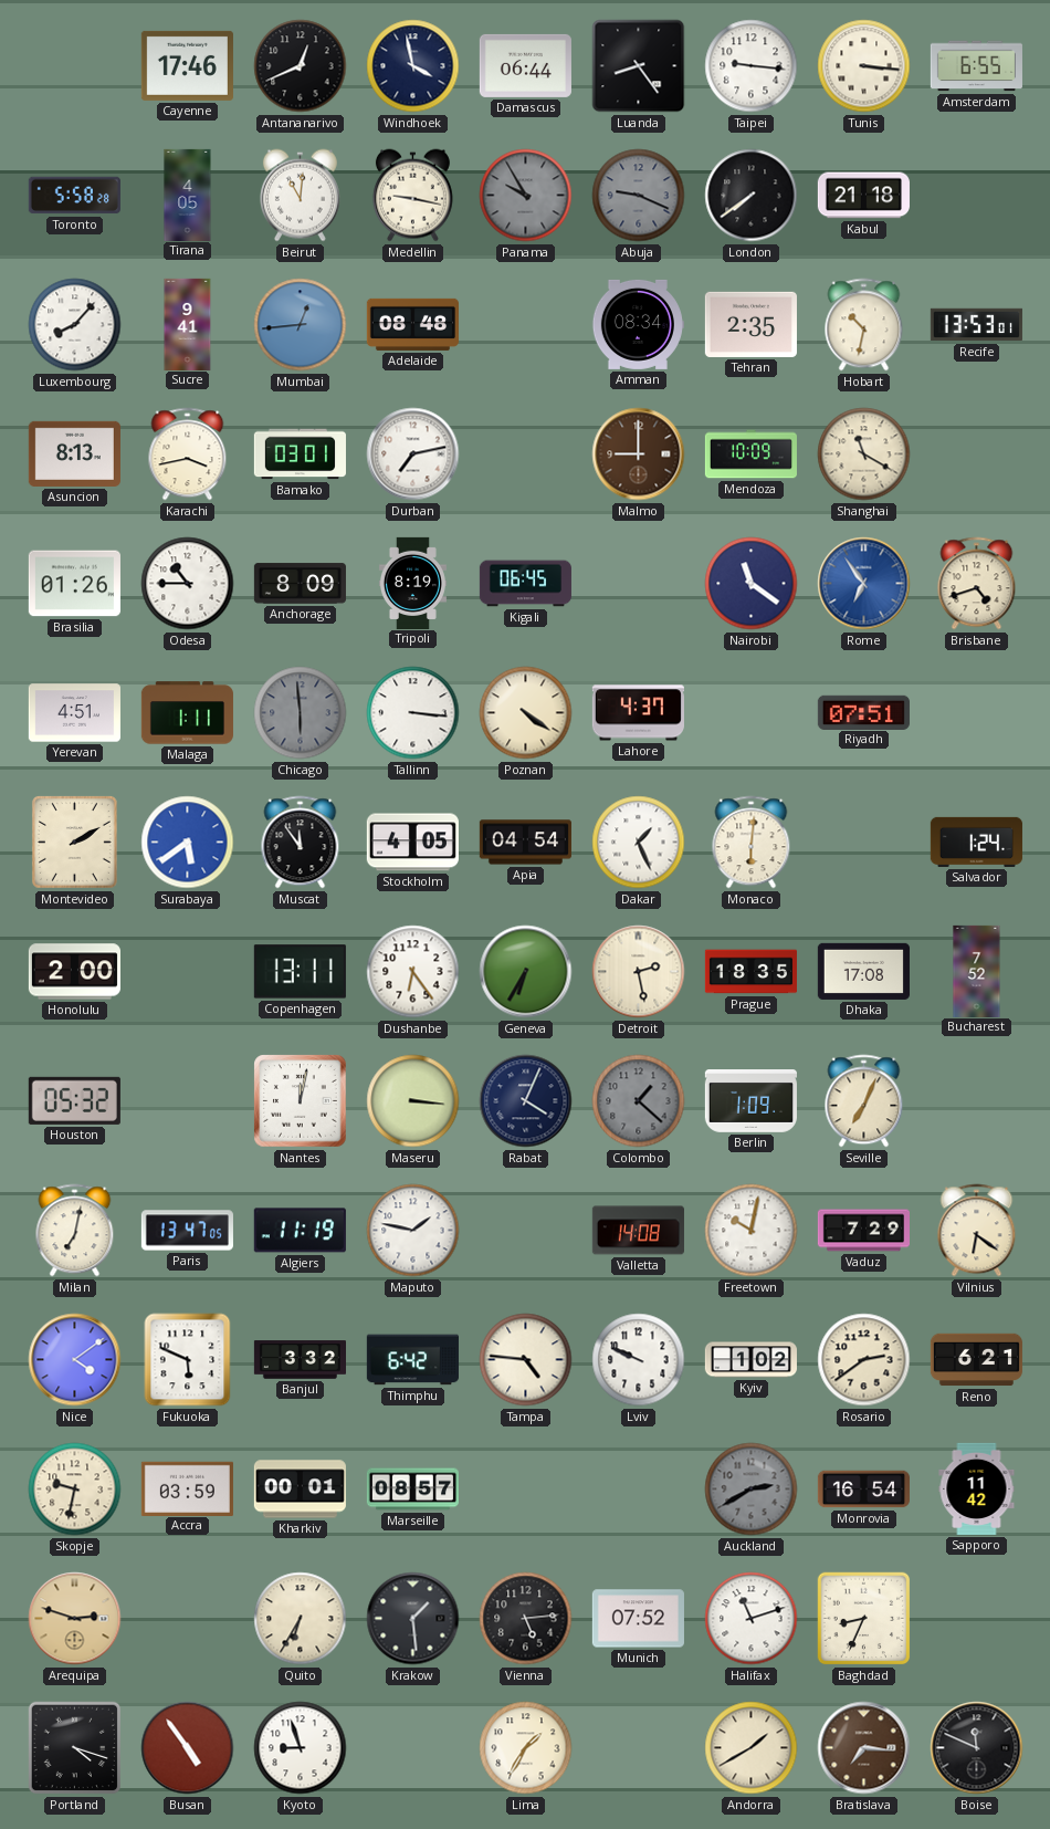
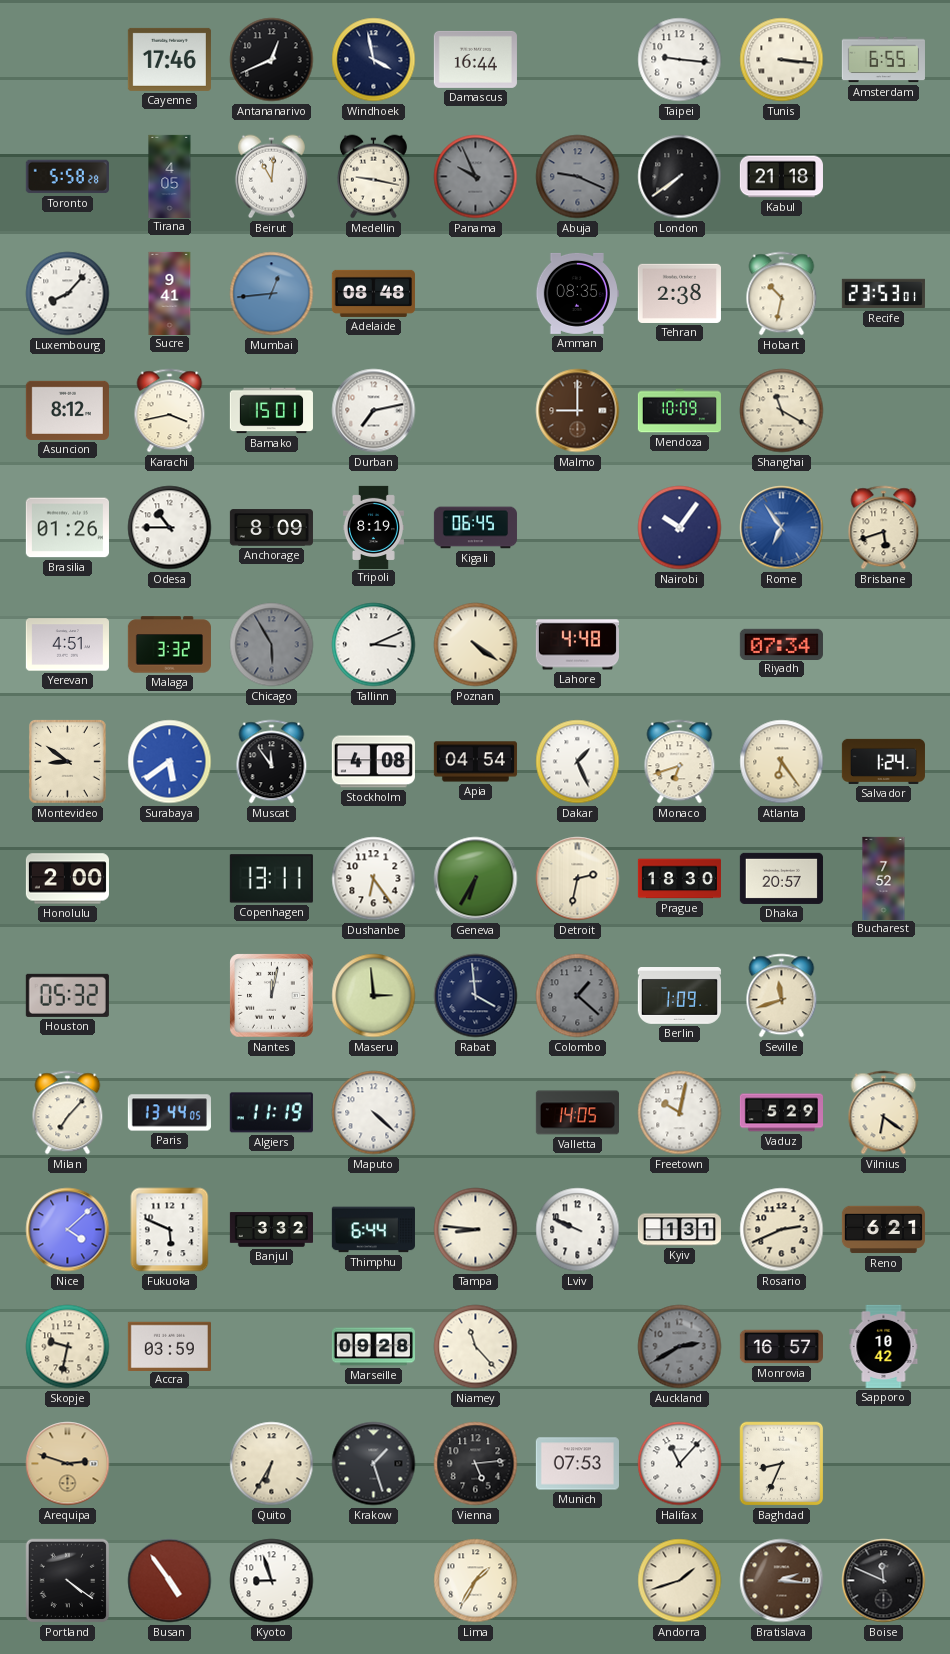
Damascus: 06:44 -> 16:44
Luanda: 8:24 -> none
Panama: 9:55 -> 9:56
Amman: 08:34 -> 08:35
Tehran: 2:35 -> 2:38
Recife: 13:53 -> 23:53
Asuncion: 8:13 -> 8:12
Bamako: 03:01 -> 15:01
Nairobi: 11:21 -> 10:06
Brisbane: 4:42 -> 5:42
Malaga: 1:11 -> 3:32
Chicago: 5:59 -> 5:55
Tallinn: 3:16 -> 3:11
Lahore: 4:37 -> 4:48
Riyadh: 07:51 -> 07:34
Montevideo: 2:10 -> 8:51
Stockholm: 4:05 -> 4:08
Monaco: 6:01 -> 6:42
Atlanta: none -> 6:24
Detroit: 2:28 -> 2:32
Prague: 18:35 -> 18:30
Dhaka: 17:08 -> 20:57
Maseru: 3:16 -> 2:59
Rabat: 4:04 -> 3:59
Seville: 7:04 -> 11:42
Milan: 7:02 -> 7:07
Paris: 13:47 -> 13:44
Maputo: 1:47 -> 4:22
Valletta: 14:08 -> 14:05
Vaduz: 7:29 -> 5:29
Nice: 4:09 -> 4:08
Thimphu: 6:42 -> 6:44
Tampa: 4:46 -> 8:46
Kyiv: 1:02 -> 1:31
Rosario: 2:39 -> 2:41
Kharkiv: 00:01 -> none
Marseille: 08:57 -> 09:28
Niamey: none -> 11:23
Monrovia: 16:54 -> 16:57
Sapporo: 11:42 -> 10:42
Krakow: 1:29 -> 1:27
Munich: 07:52 -> 07:53
Halifax: 11:12 -> 11:07
Portland: 4:18 -> 4:21
Andorra: 1:40 -> 1:42
Bratislava: 7:16 -> 2:16
